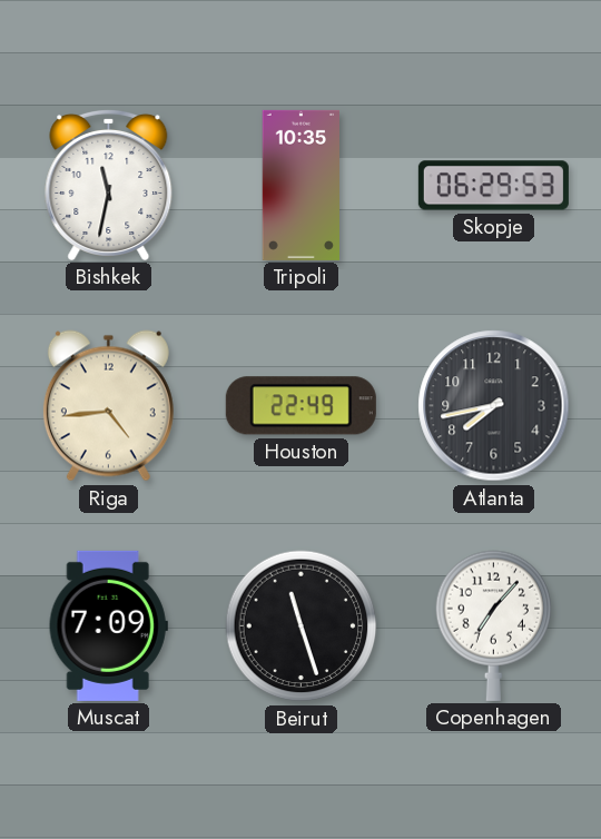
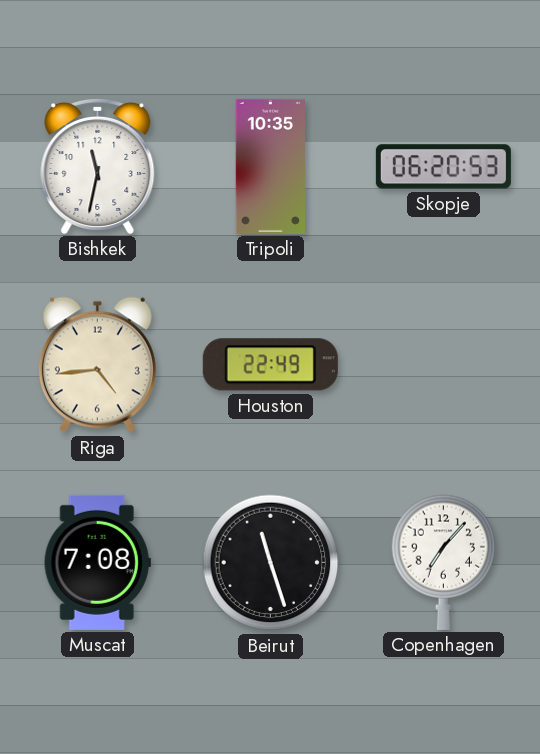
Skopje: 06:29 -> 06:20
Atlanta: 7:43 -> none
Muscat: 7:09 -> 7:08
